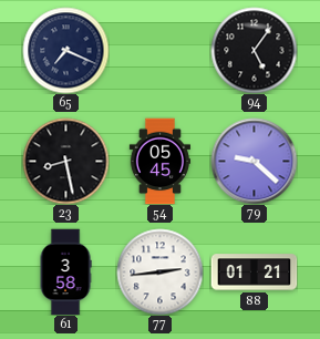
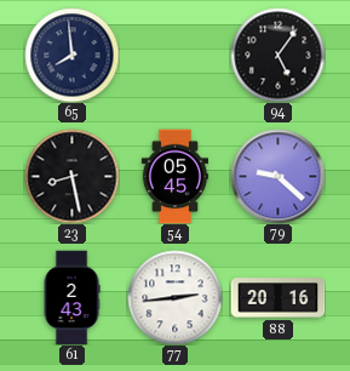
65: 7:19 -> 7:59
61: 3:58 -> 2:43
88: 01:21 -> 20:16
